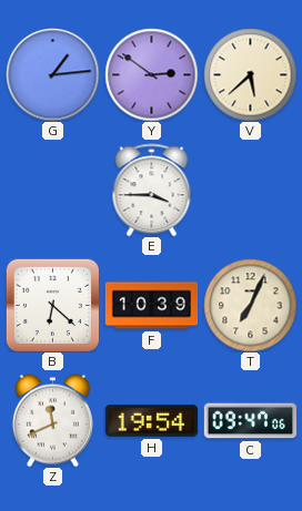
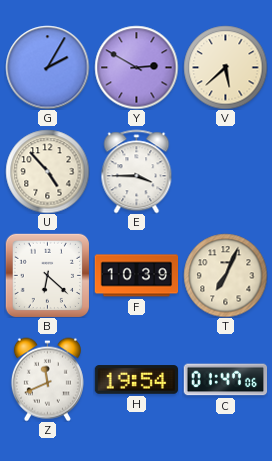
G: 1:14 -> 2:05
Y: 2:51 -> 2:50
U: none -> 4:53
C: 09:47 -> 01:47
